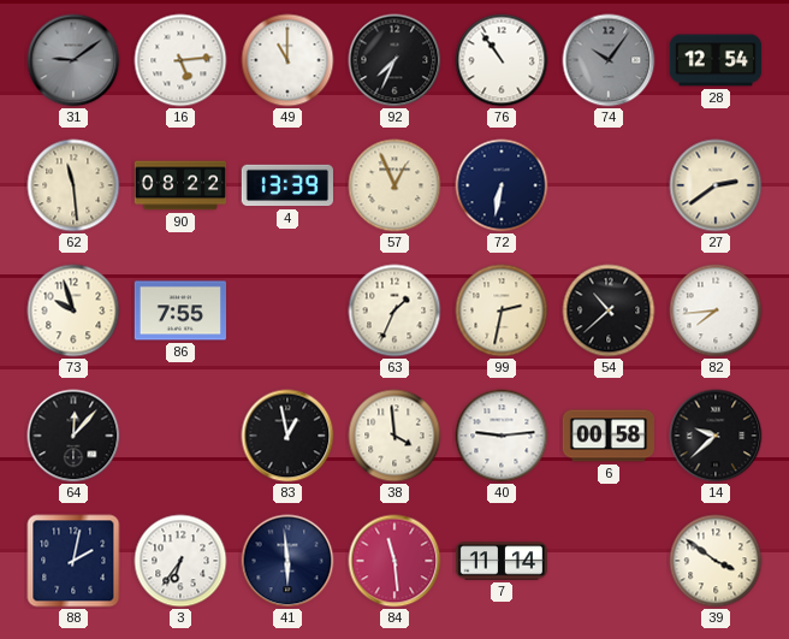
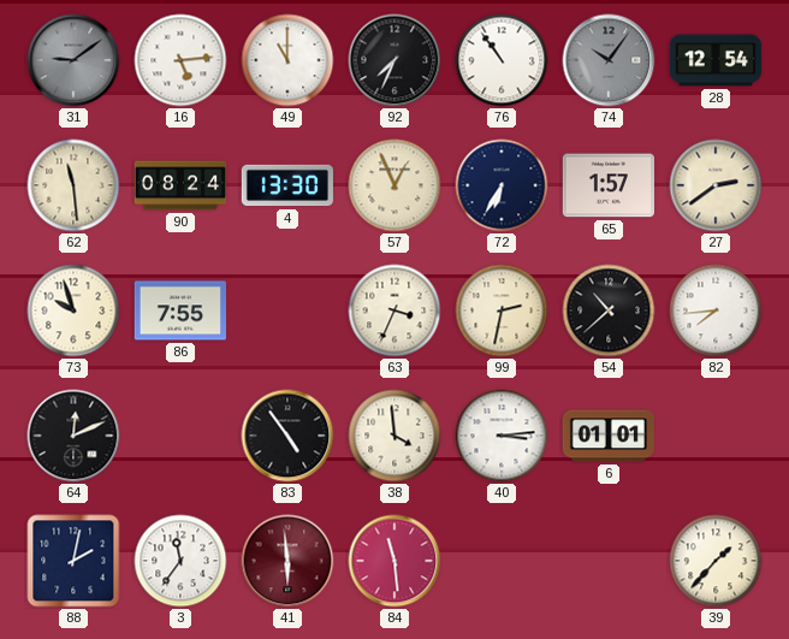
90: 08:22 -> 08:24
4: 13:39 -> 13:30
72: 6:32 -> 6:35
65: none -> 1:57
63: 1:34 -> 3:34
64: 12:07 -> 12:11
83: 12:58 -> 4:54
40: 9:14 -> 3:14
6: 00:58 -> 01:01
14: 9:38 -> none
3: 6:36 -> 11:36
41 dial: navy -> burgundy
7: 11:14 -> none
39: 3:51 -> 1:37
